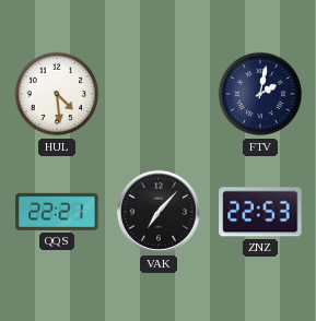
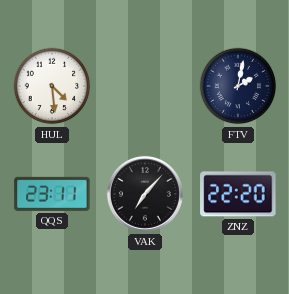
QQS: 22:21 -> 23:11
ZNZ: 22:53 -> 22:20
